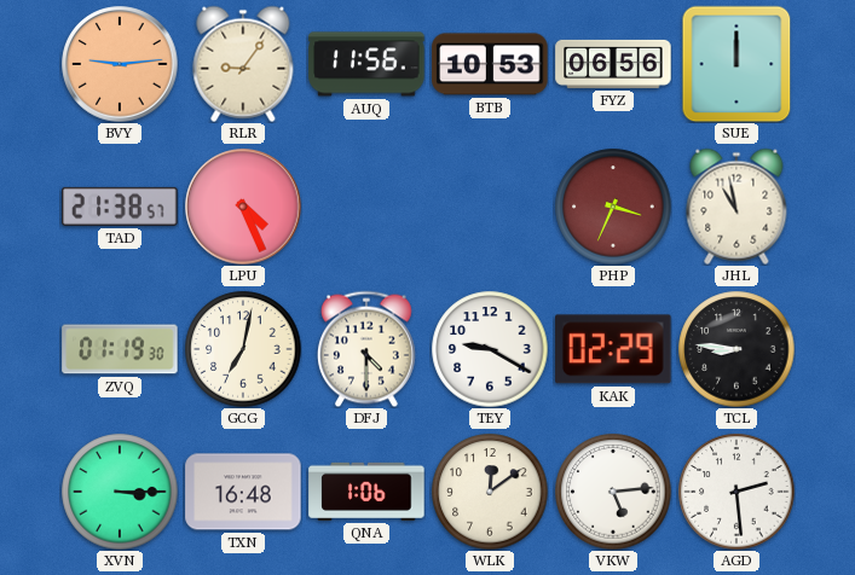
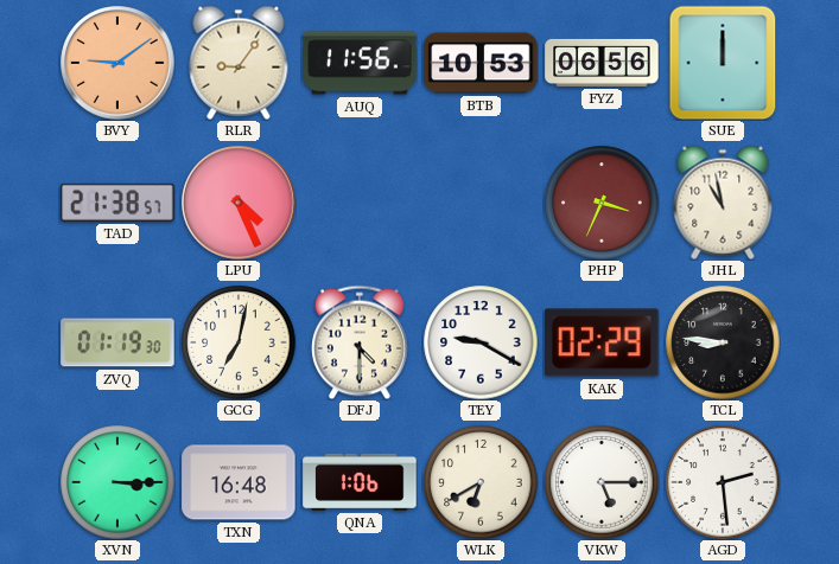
BVY: 9:14 -> 9:09
WLK: 12:09 -> 6:40
VKW: 5:14 -> 5:15
